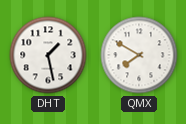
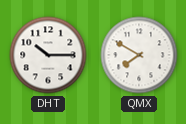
DHT: 1:28 -> 10:15
